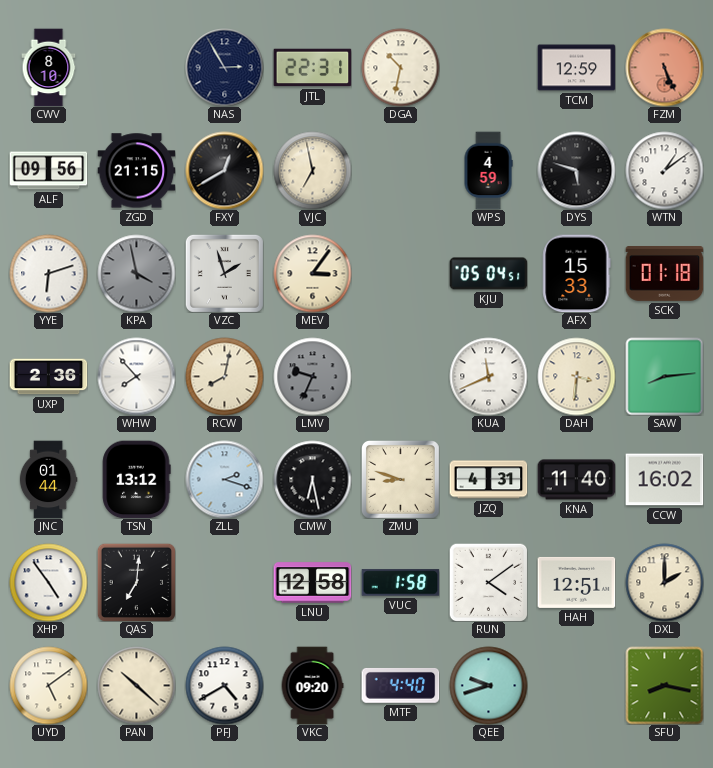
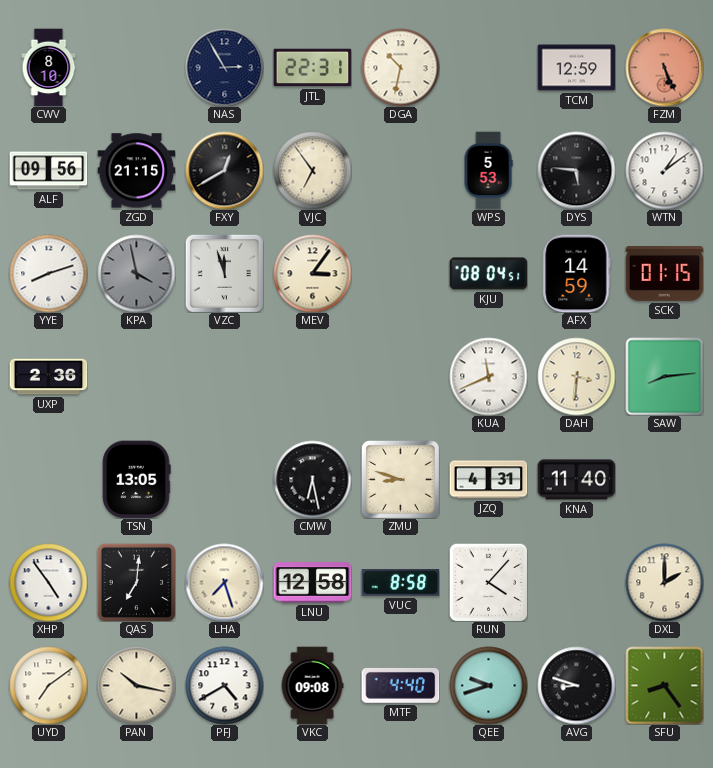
VJC: 6:58 -> 6:54
WPS: 4:59 -> 5:53
DYS: 5:48 -> 5:46
YYE: 6:12 -> 8:12
VZC: 1:57 -> 11:57
KJU: 05:04 -> 08:04
AFX: 15:33 -> 14:59
SCK: 01:18 -> 01:15
WHW: 7:53 -> none
RCW: 8:02 -> none
LMV: 9:34 -> none
JNC: 01:44 -> none
TSN: 13:12 -> 13:05
ZLL: 2:18 -> none
CCW: 16:02 -> none
LHA: none -> 7:27
VUC: 1:58 -> 8:58
RUN: 4:09 -> 4:07
HAH: 12:51 -> none
UYD: 5:09 -> 7:09
PAN: 10:22 -> 10:17
VKC: 09:20 -> 09:08
AVG: none -> 8:48
SFU: 8:17 -> 8:24
